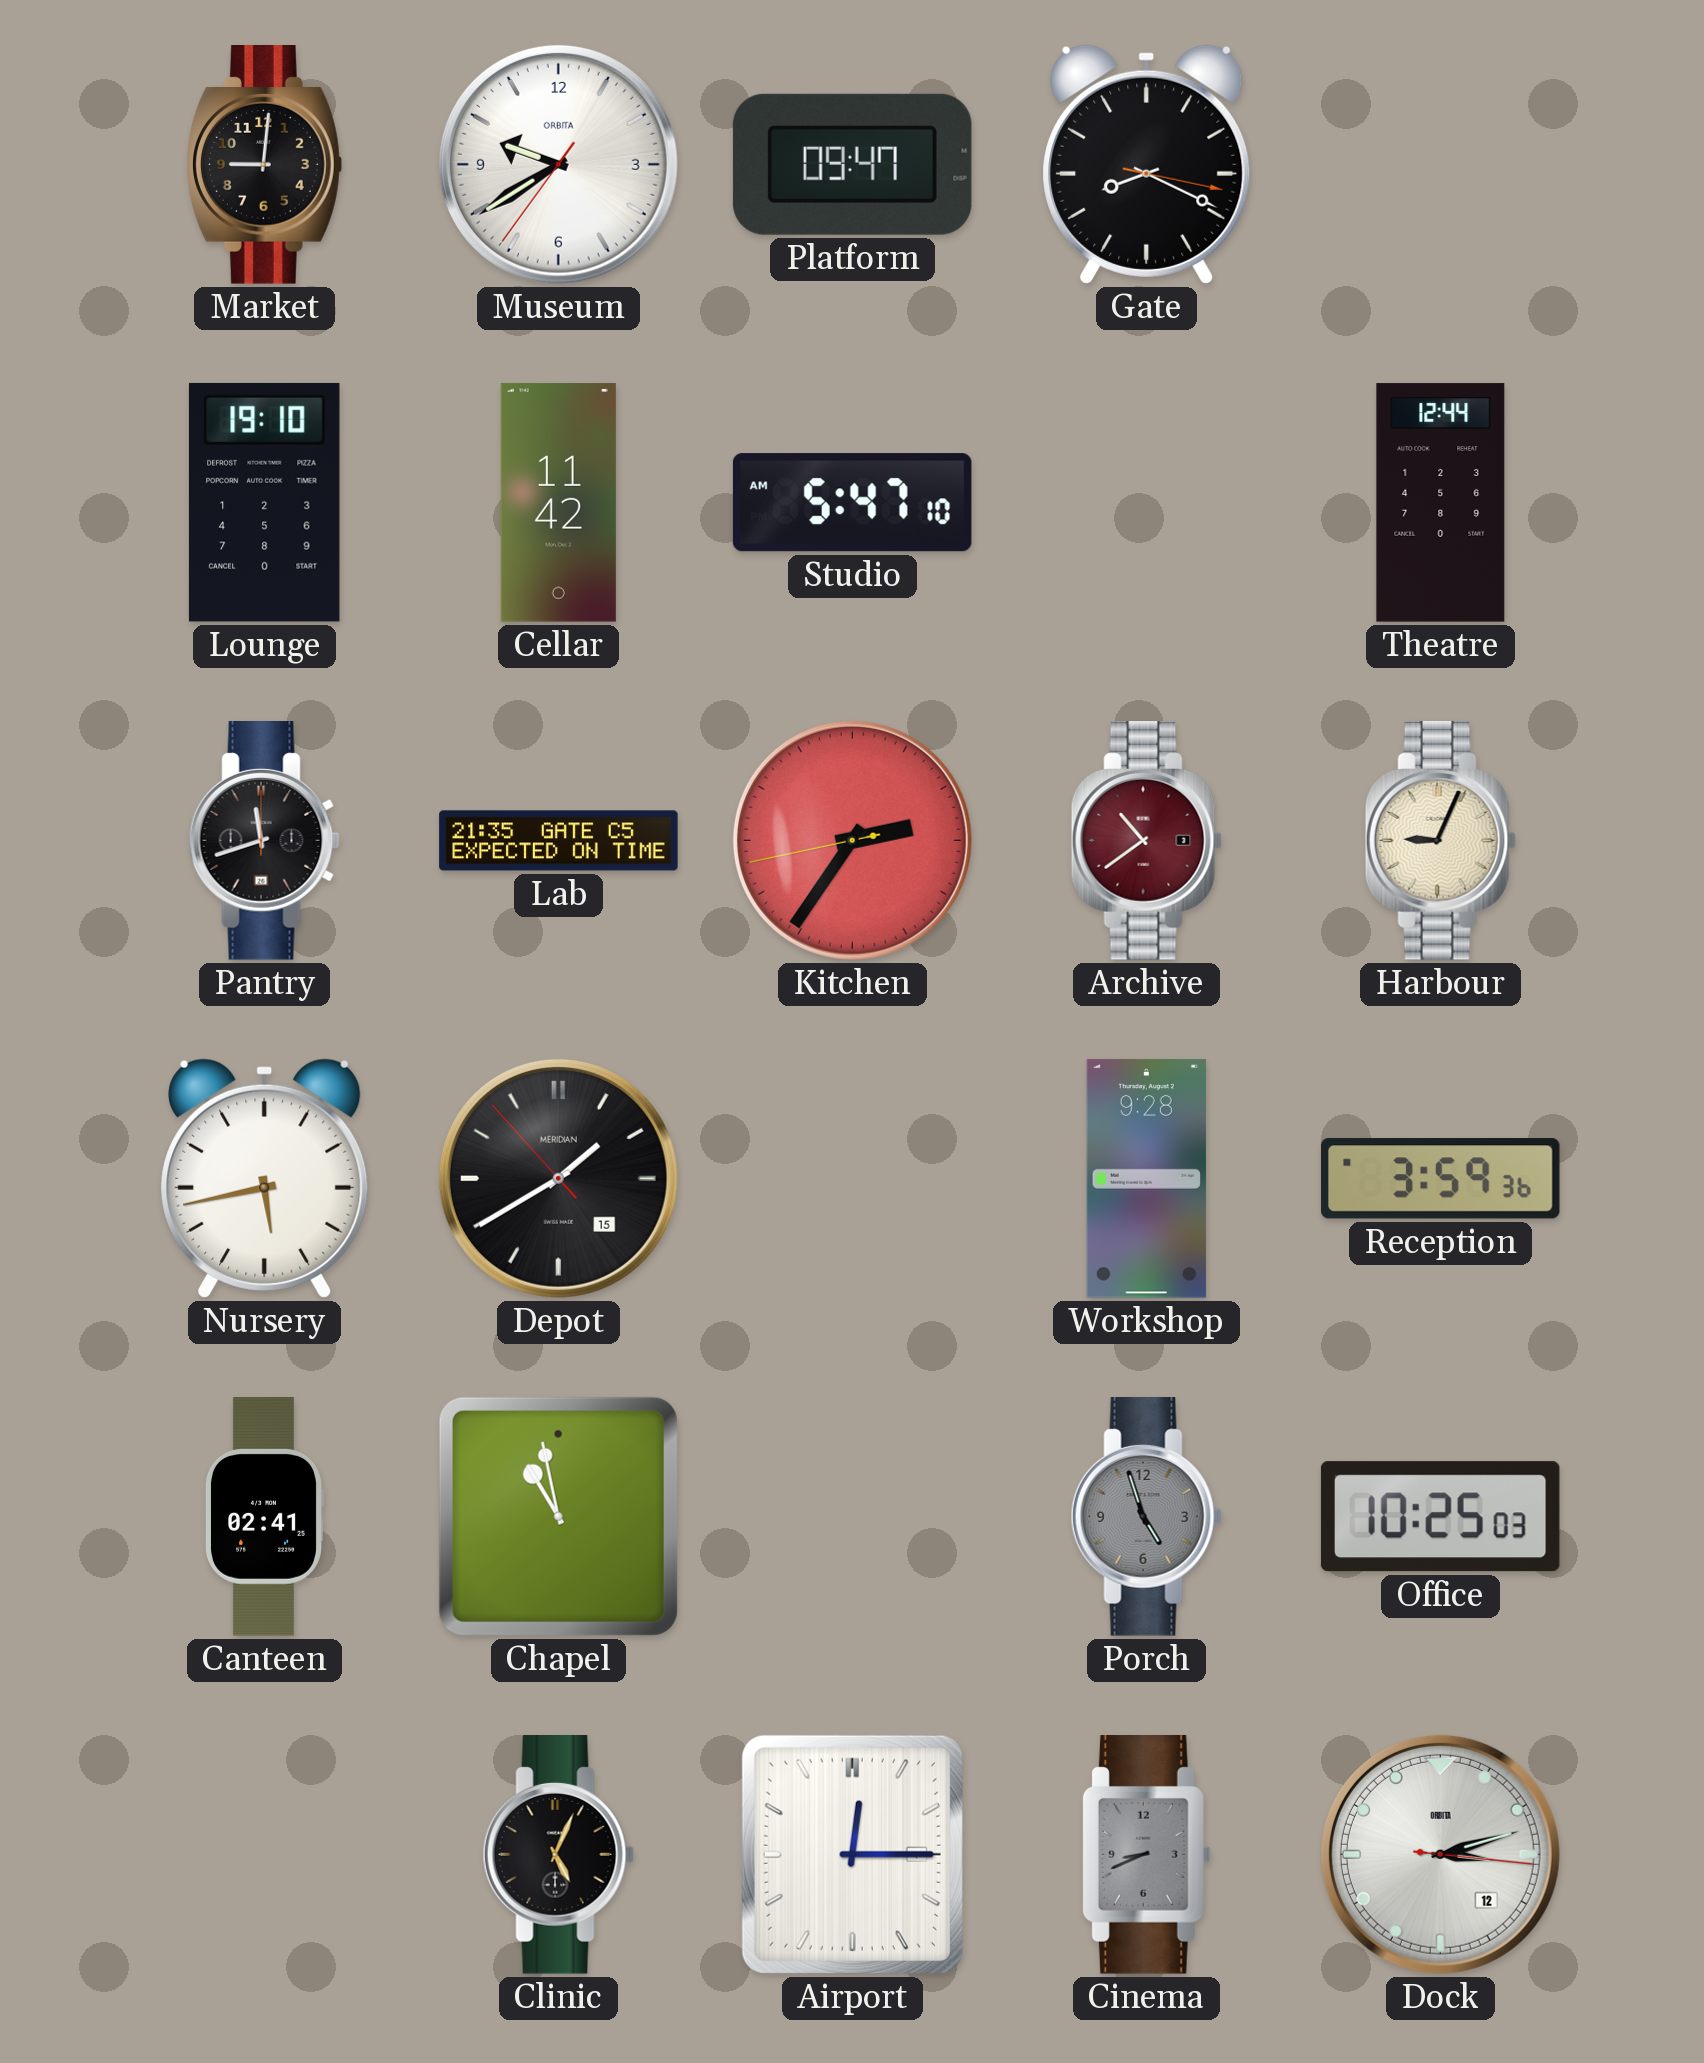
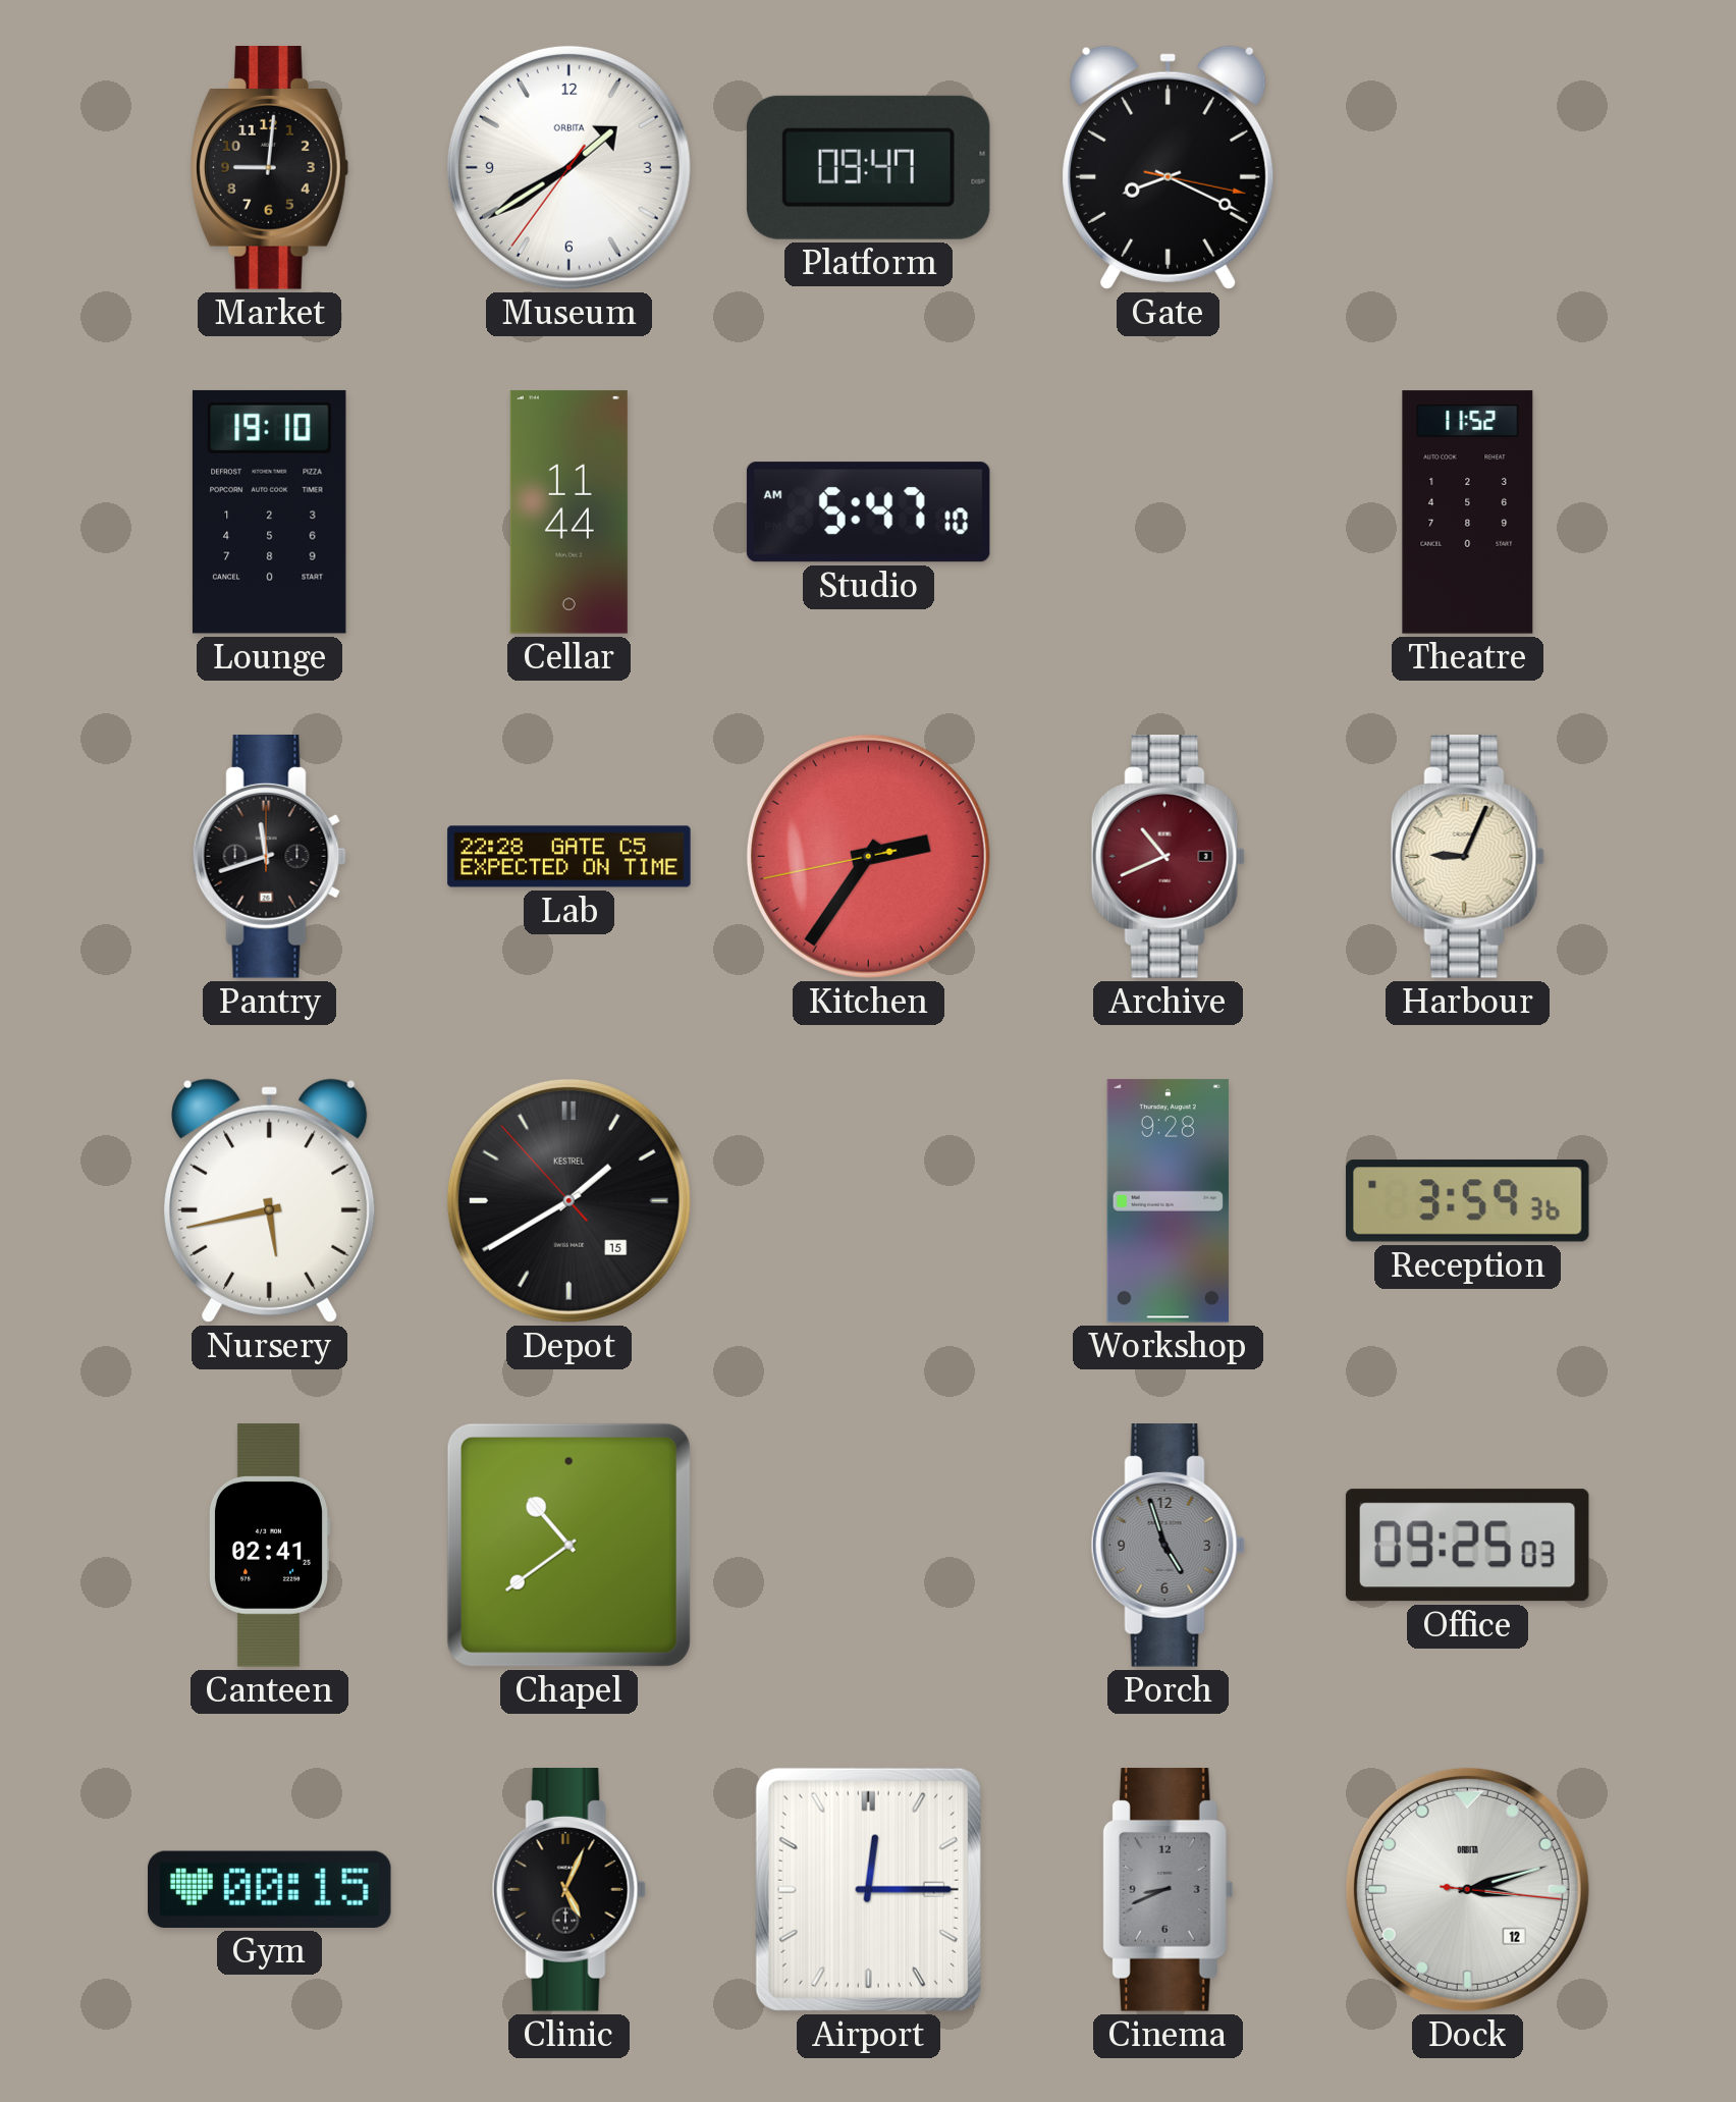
Museum: 9:39 -> 1:39
Cellar: 11:42 -> 11:44
Theatre: 12:44 -> 11:52
Lab: 21:35 -> 22:28
Archive: 10:39 -> 10:41
Depot brand: MERIDIAN -> KESTREL
Chapel: 10:58 -> 10:39
Office: 10:25 -> 09:25
Gym: none -> 00:15
